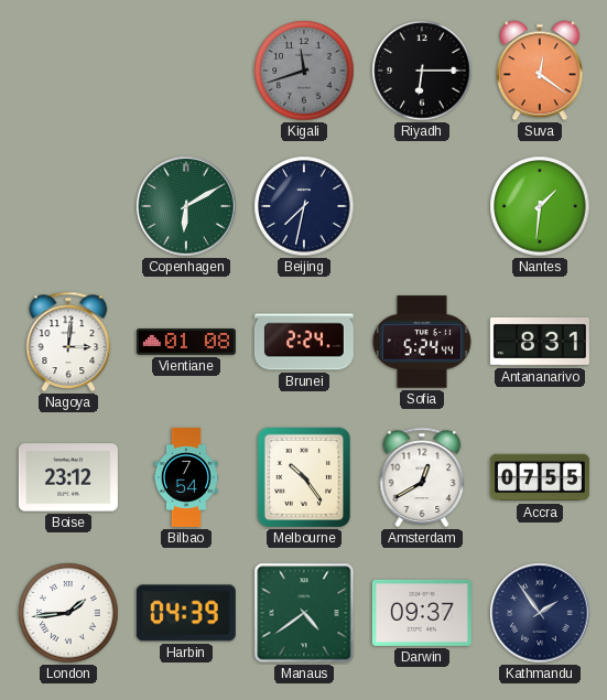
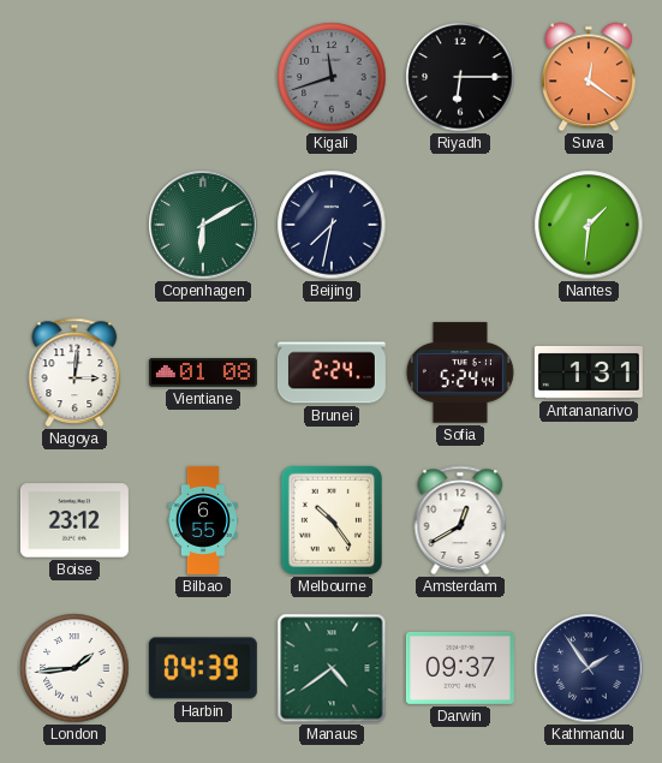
Antananarivo: 8:31 -> 1:31
Bilbao: 7:54 -> 6:55
Accra: 07:55 -> none
